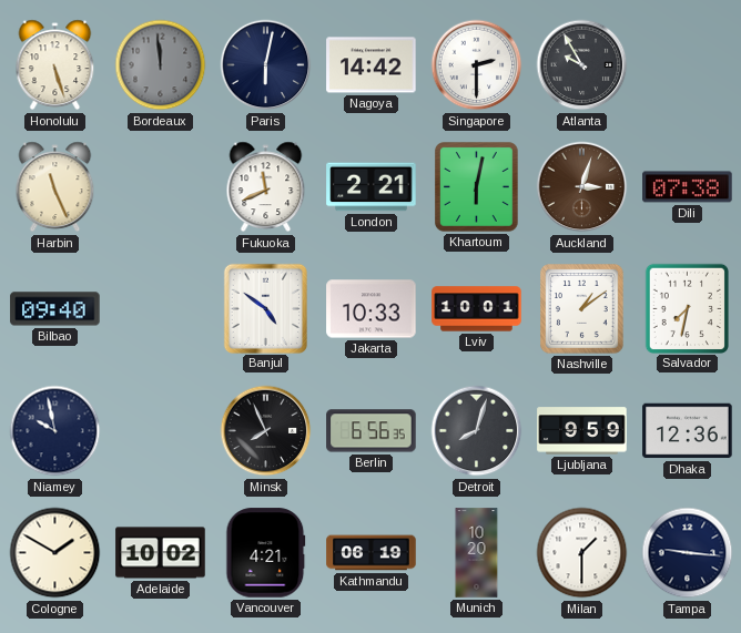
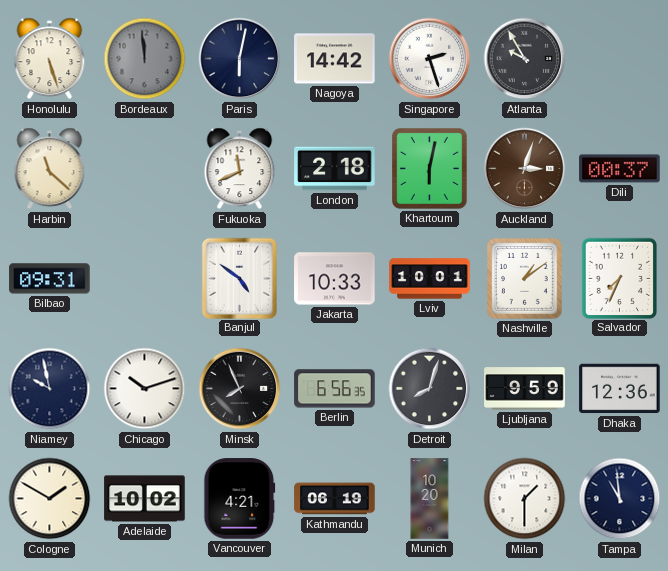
Singapore: 2:30 -> 2:27
Harbin: 11:26 -> 11:22
London: 2:21 -> 2:18
Dili: 07:38 -> 00:37
Bilbao: 09:40 -> 09:31
Salvador: 7:32 -> 7:34
Chicago: none -> 10:12
Tampa: 9:16 -> 10:59
